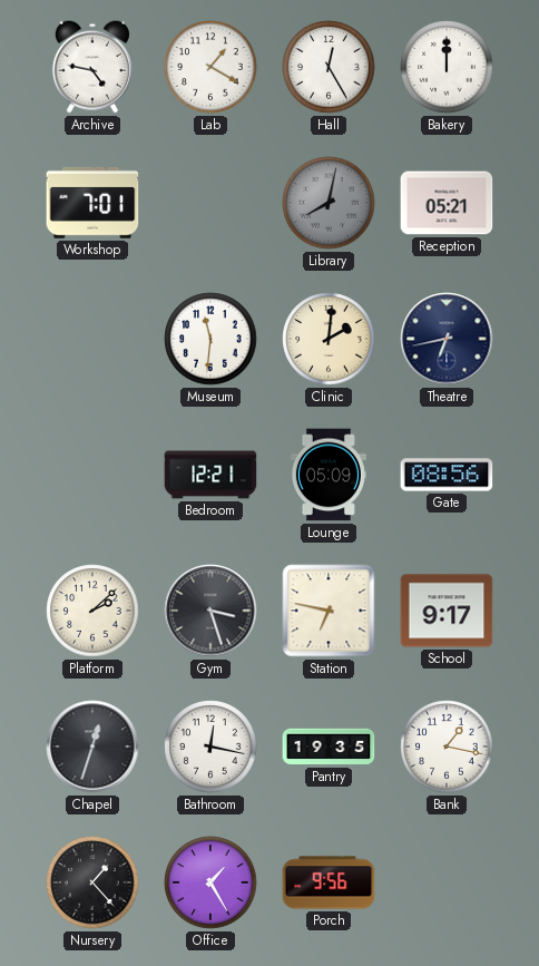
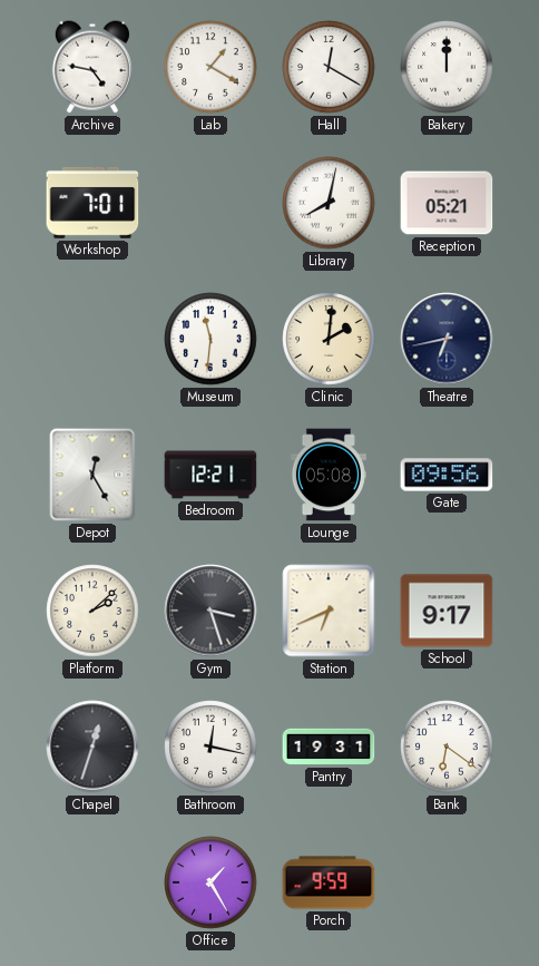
Hall: 12:25 -> 12:20
Library dial: grey -> white
Depot: none -> 12:25
Lounge: 05:09 -> 05:08
Gate: 08:56 -> 09:56
Station: 6:47 -> 6:41
Pantry: 19:35 -> 19:31
Bank: 1:17 -> 6:21
Nursery: 1:23 -> none
Porch: 9:56 -> 9:59
